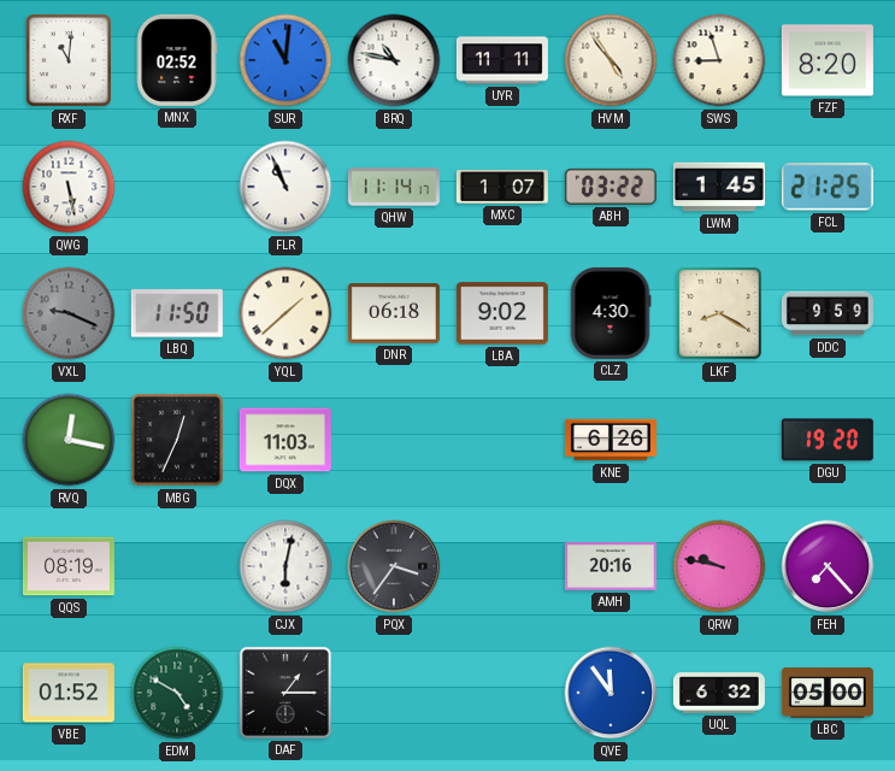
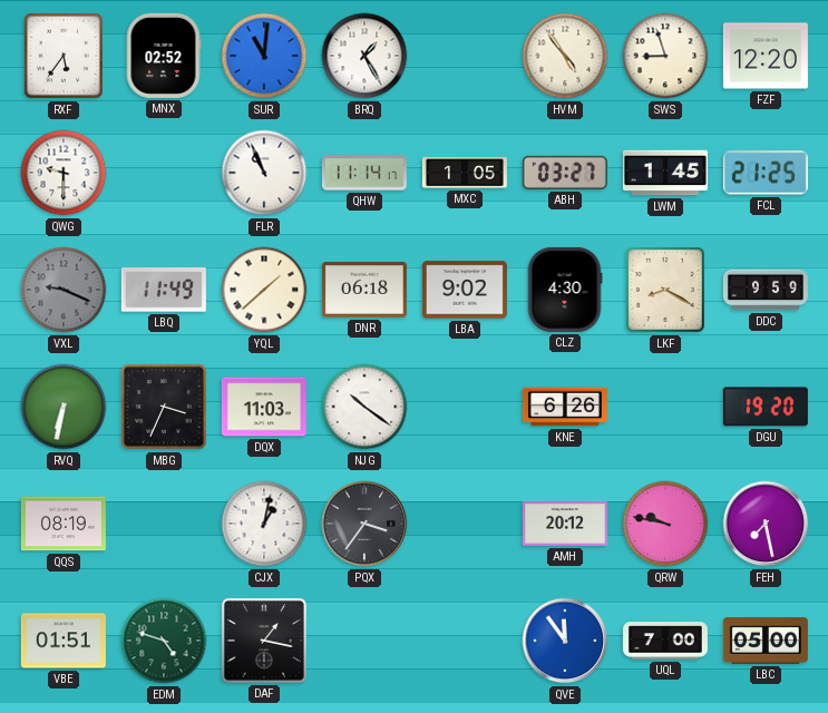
RXF: 11:01 -> 5:36
BRQ: 10:47 -> 1:25
UYR: 11:11 -> none
FZF: 8:20 -> 12:20
QWG: 5:28 -> 9:30
MXC: 1:07 -> 1:05
ABH: 03:22 -> 03:27
LBQ: 11:50 -> 11:49
RVQ: 12:17 -> 6:32
MBG: 12:34 -> 3:34
NJG: none -> 10:21
CJX: 6:02 -> 1:02
AMH: 20:16 -> 20:12
FEH: 7:23 -> 7:28
VBE: 01:52 -> 01:51
EDM: 4:50 -> 4:48
DAF: 1:15 -> 1:17
UQL: 6:32 -> 7:00
